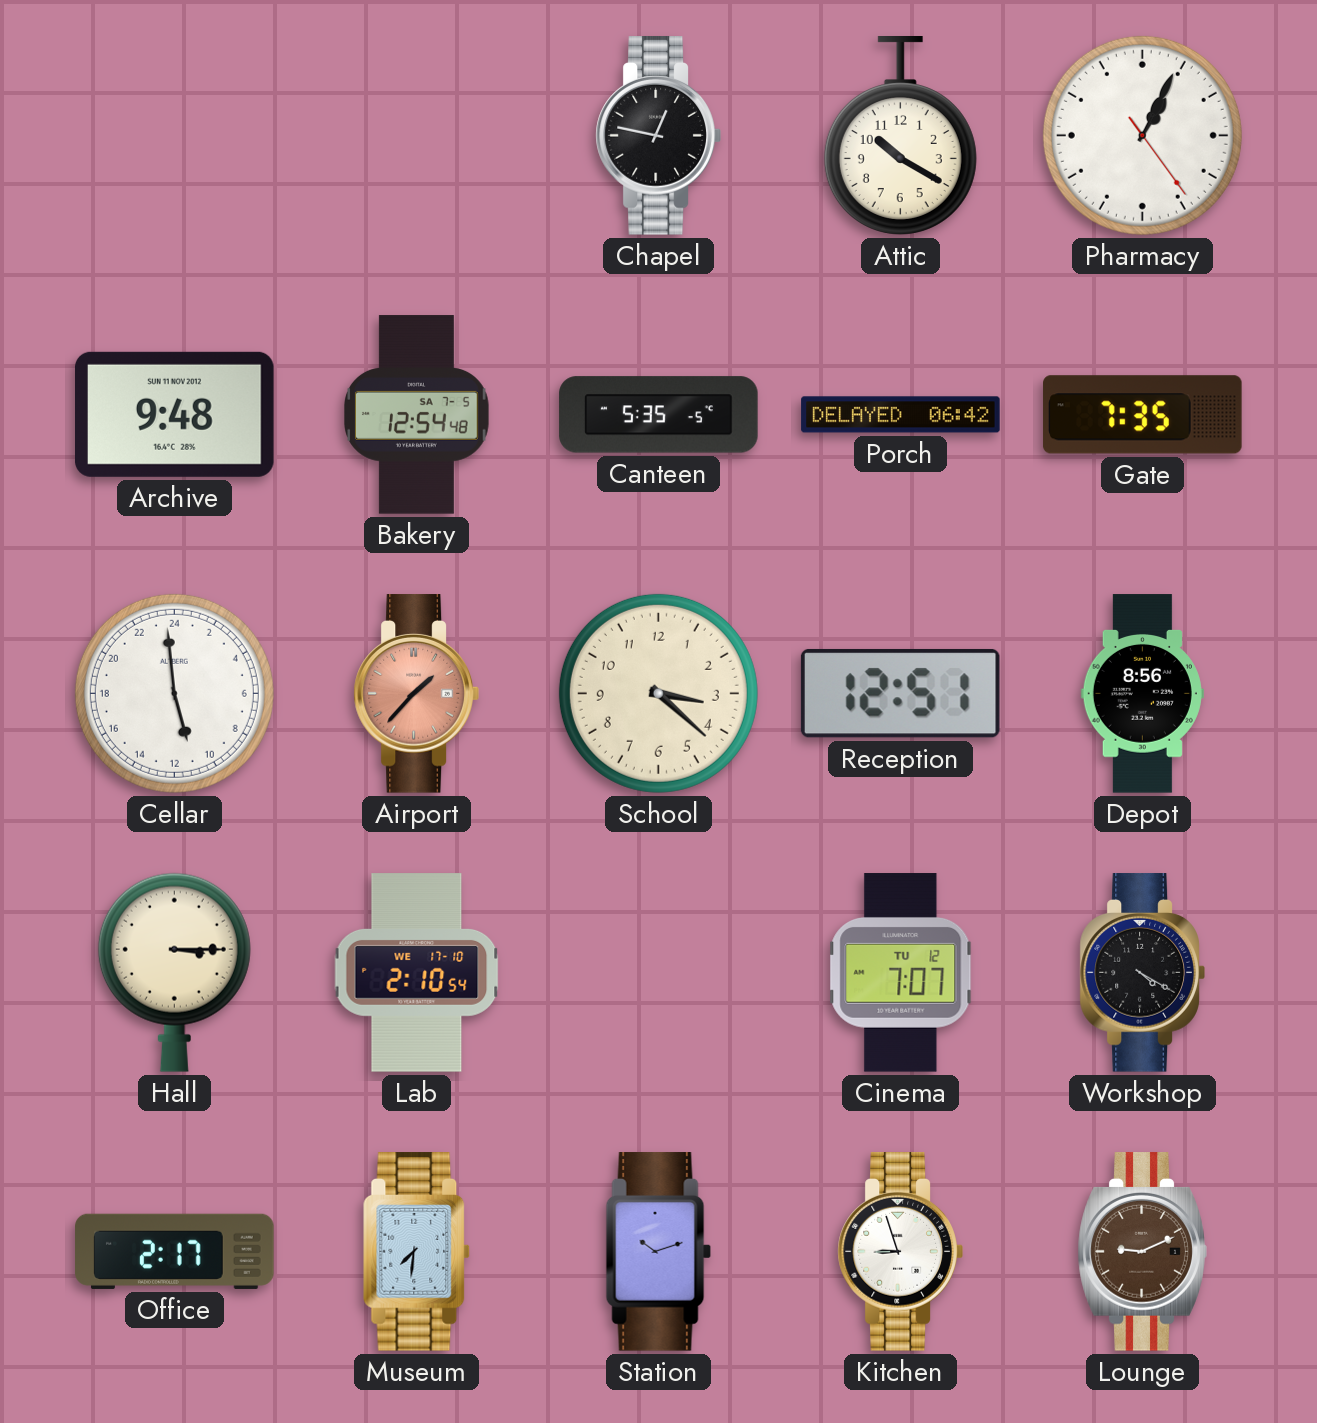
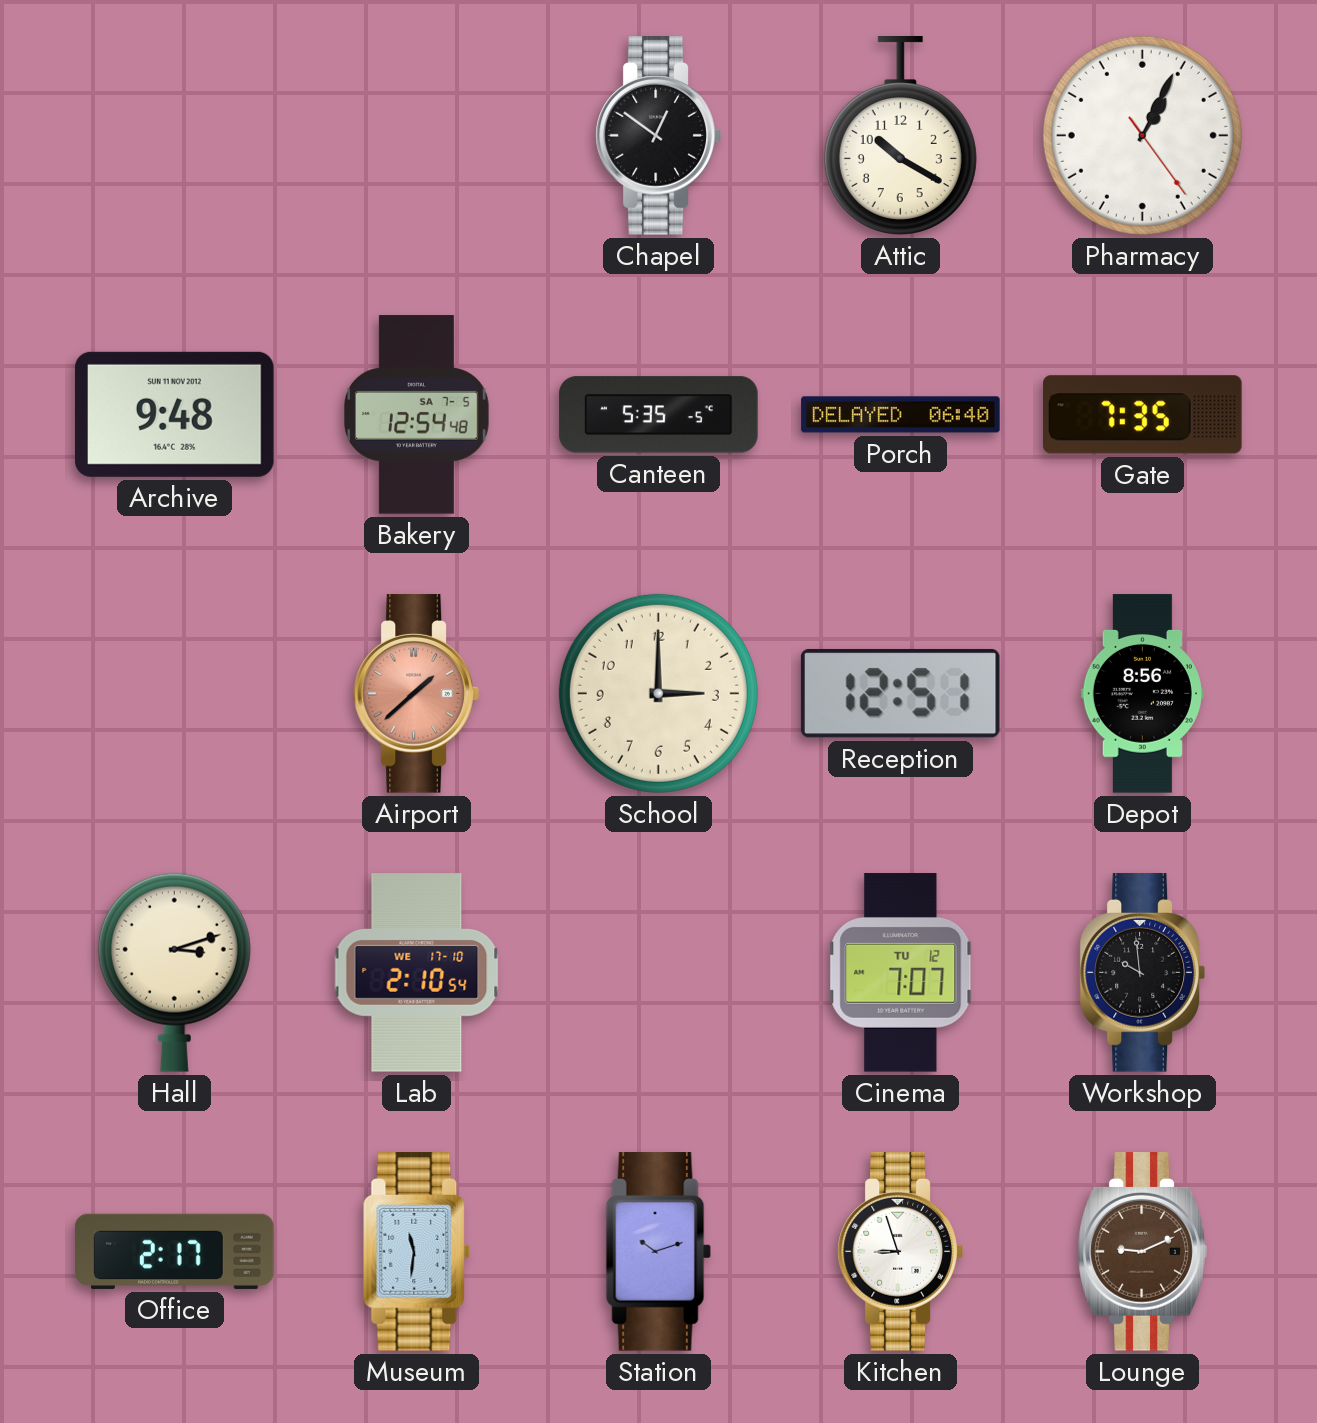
Chapel: 12:47 -> 12:51
Porch: 06:42 -> 06:40
Cellar: 10:59 -> none
Airport: 1:37 -> 1:38
School: 3:22 -> 3:00
Hall: 3:15 -> 3:12
Workshop: 4:20 -> 9:59
Museum: 7:31 -> 11:31
